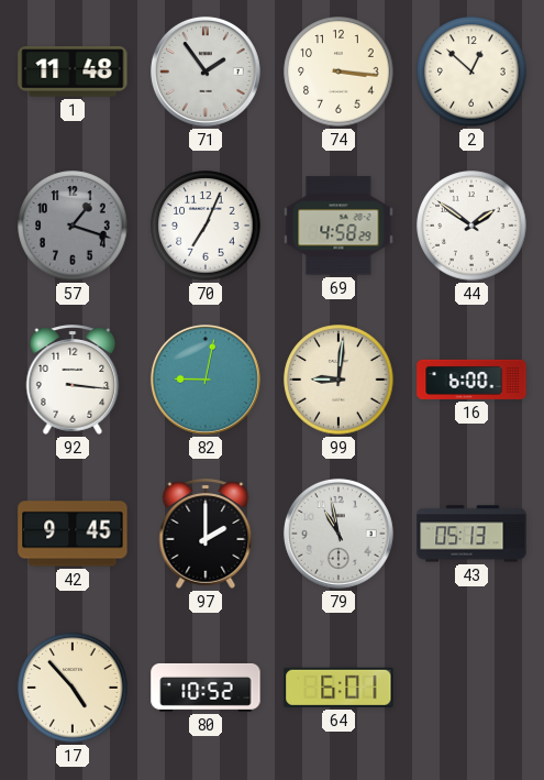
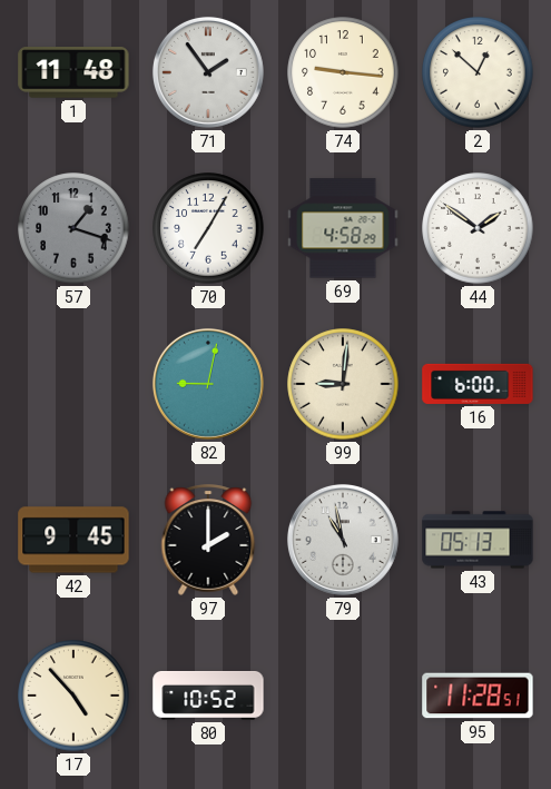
74: 3:16 -> 9:16
70: 7:04 -> 7:05
92: 3:16 -> none
64: 6:01 -> none
95: none -> 11:28
